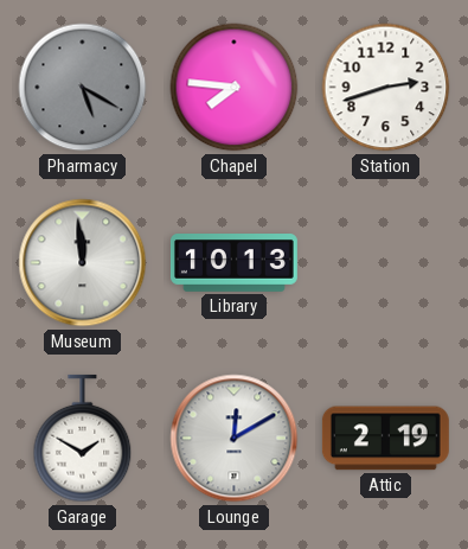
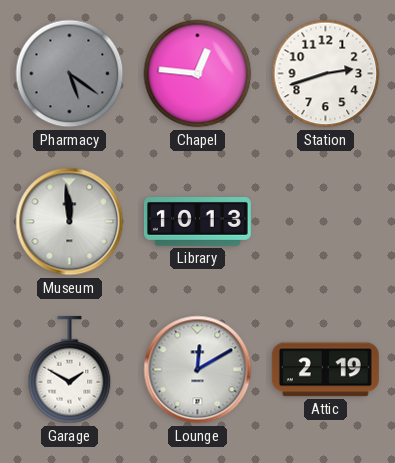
Pharmacy: 5:20 -> 5:21
Chapel: 7:46 -> 12:46
